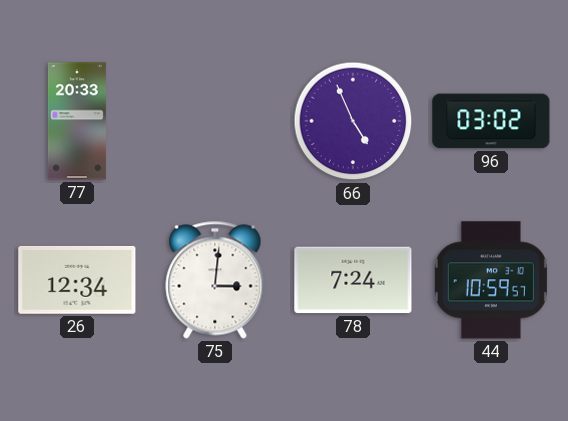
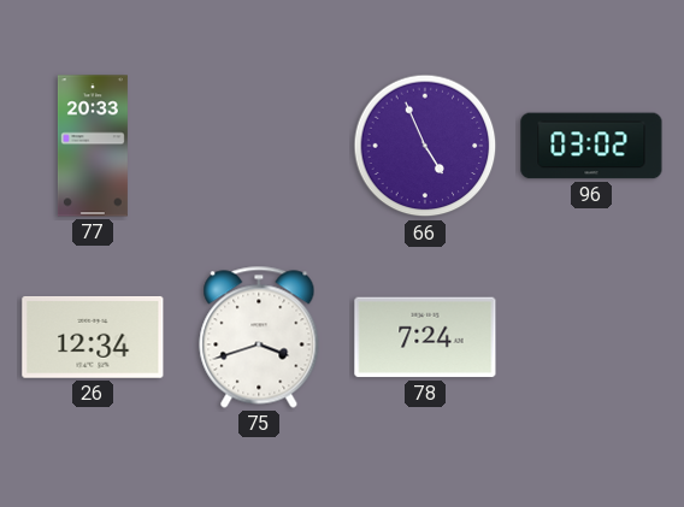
75: 3:01 -> 3:42
44: 10:59 -> none
